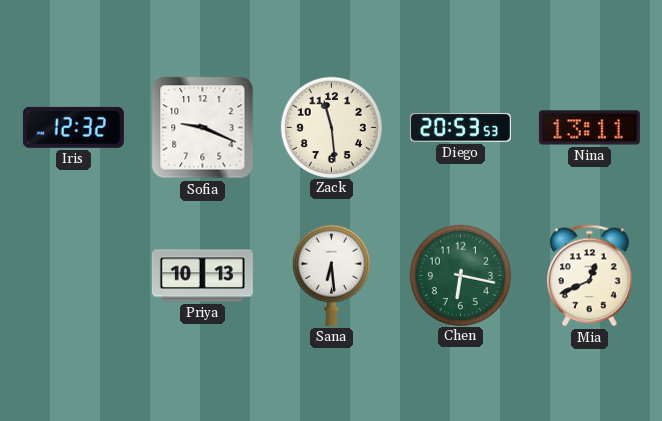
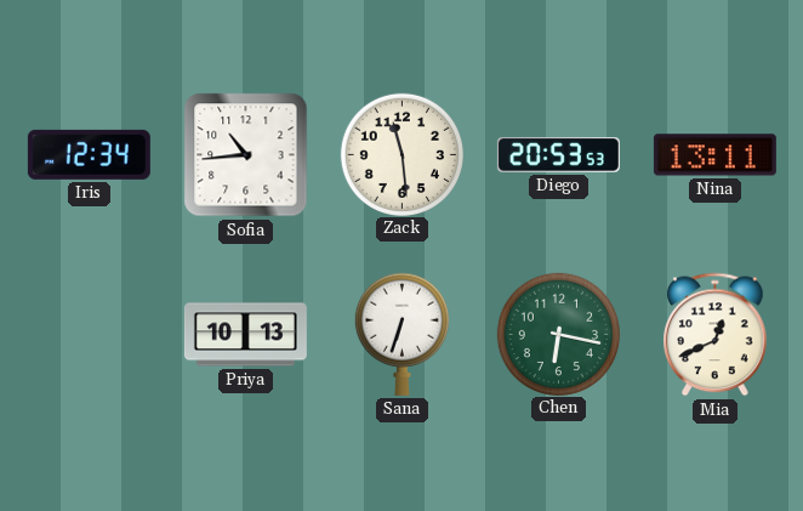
Iris: 12:32 -> 12:34
Sofia: 9:19 -> 10:44
Sana: 6:29 -> 6:33
